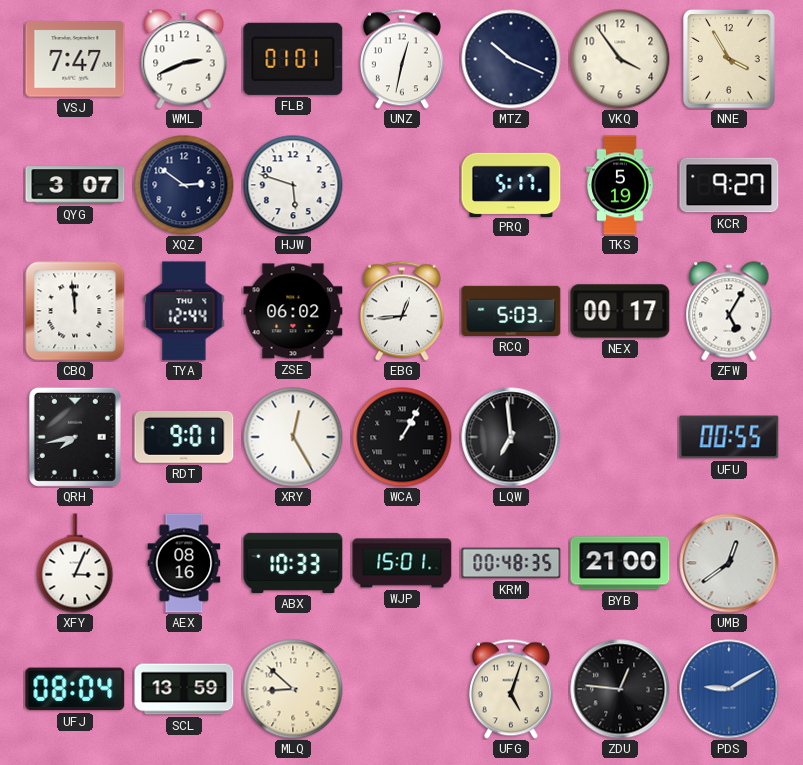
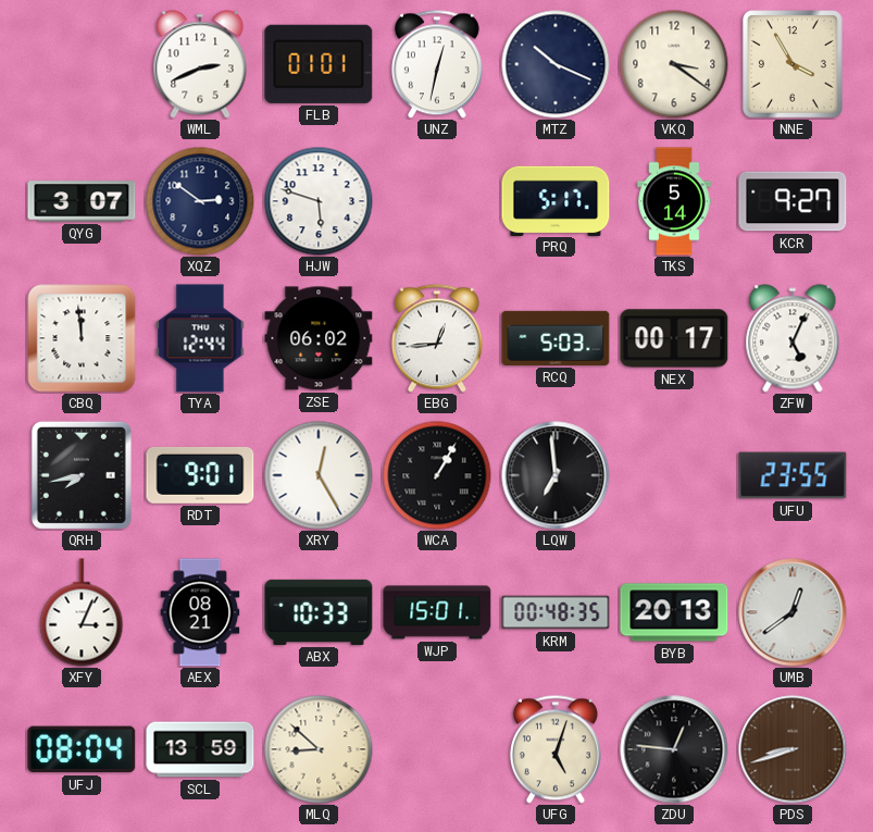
VSJ: 7:47 -> none
VKQ: 3:54 -> 3:21
TKS: 5:19 -> 5:14
ZFW: 5:05 -> 5:04
UFU: 00:55 -> 23:55
AEX: 08:16 -> 08:21
BYB: 21:00 -> 20:13
PDS: 9:10 -> 8:42
PDS dial: blue -> brown
